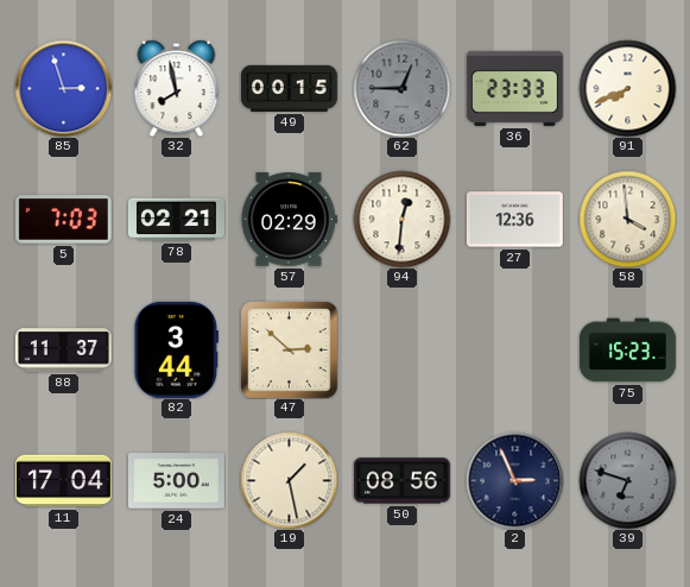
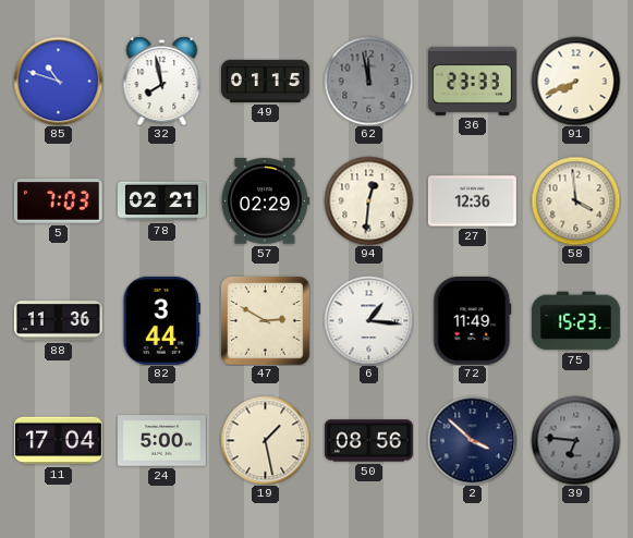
85: 2:57 -> 10:48
49: 00:15 -> 01:15
62: 12:45 -> 11:58
88: 11:37 -> 11:36
47: 2:52 -> 2:50
6: none -> 1:16
72: none -> 11:49
2: 2:56 -> 3:52
39: 6:48 -> 6:46
